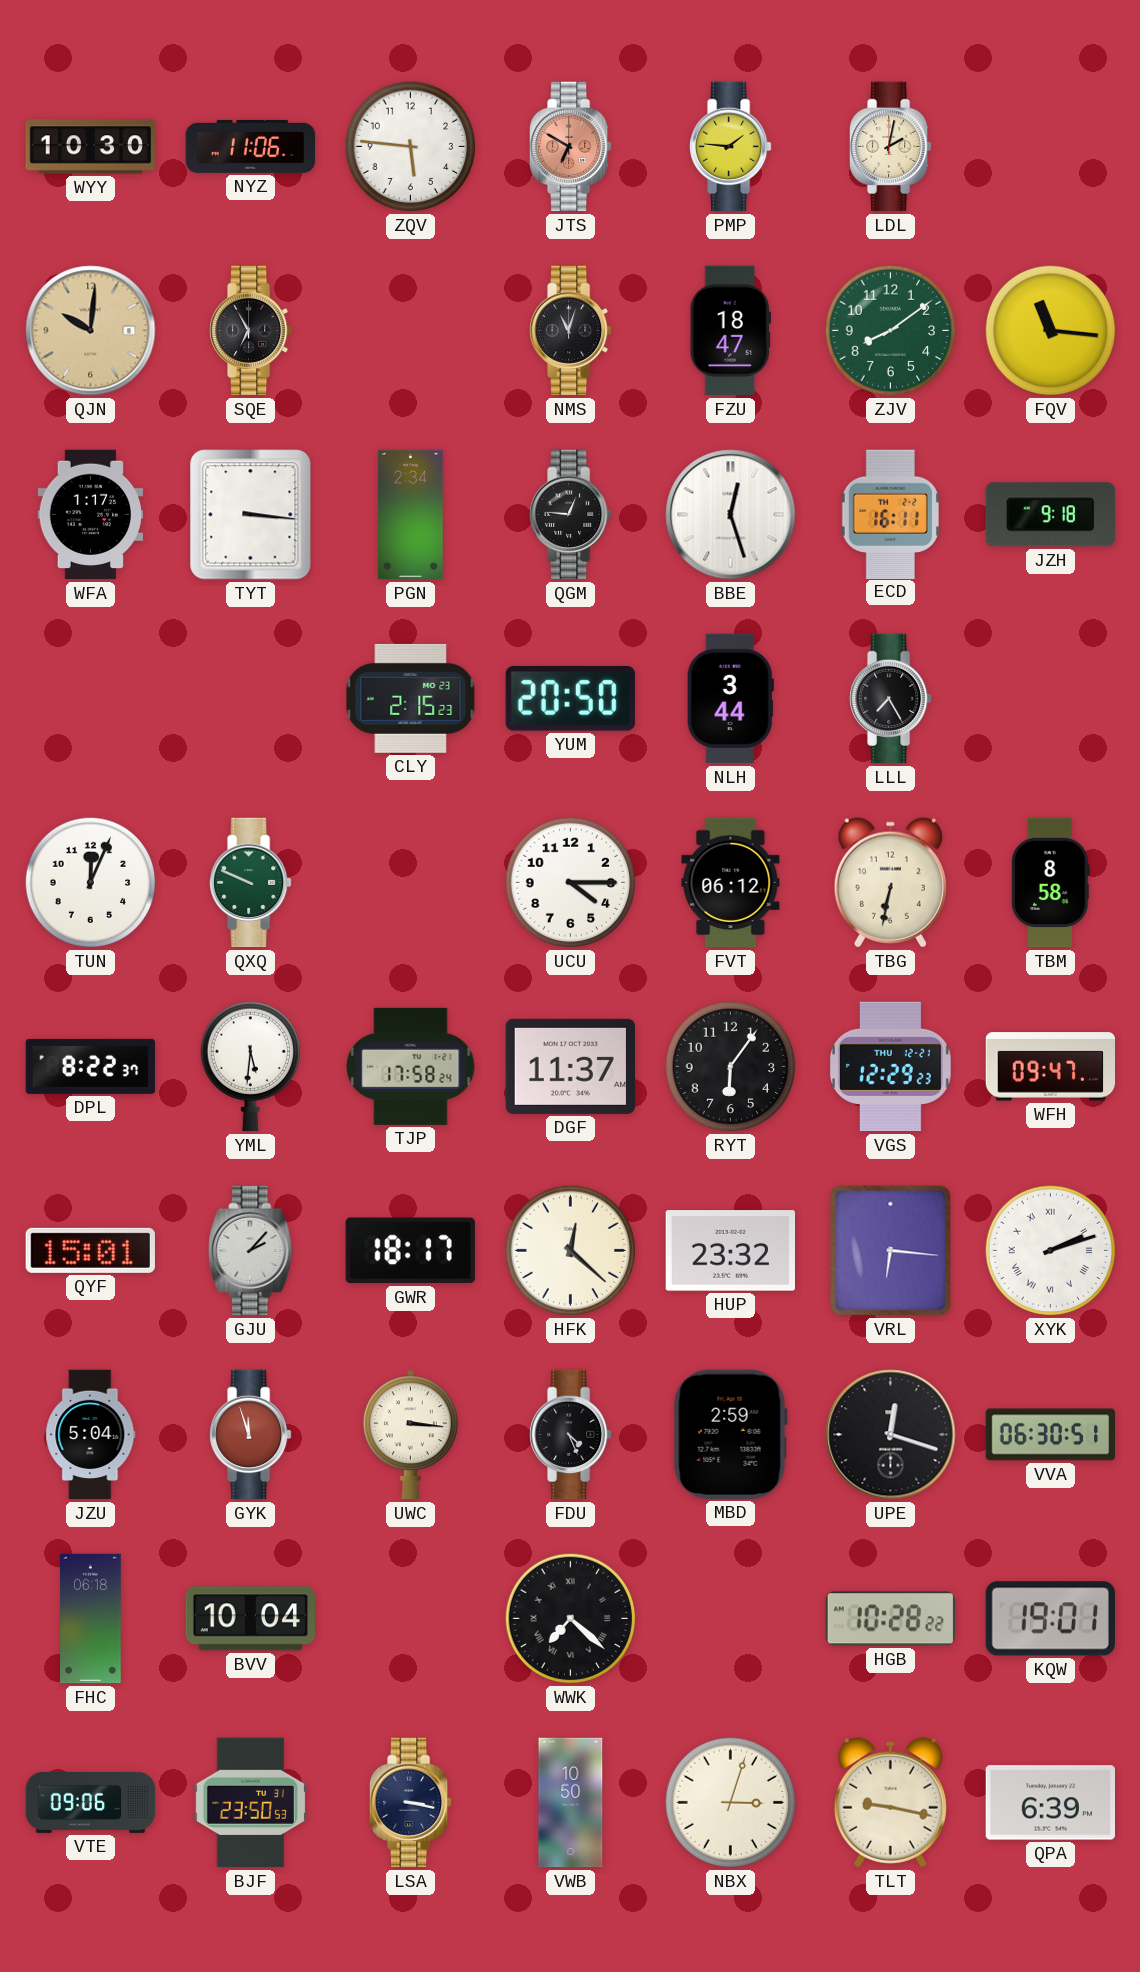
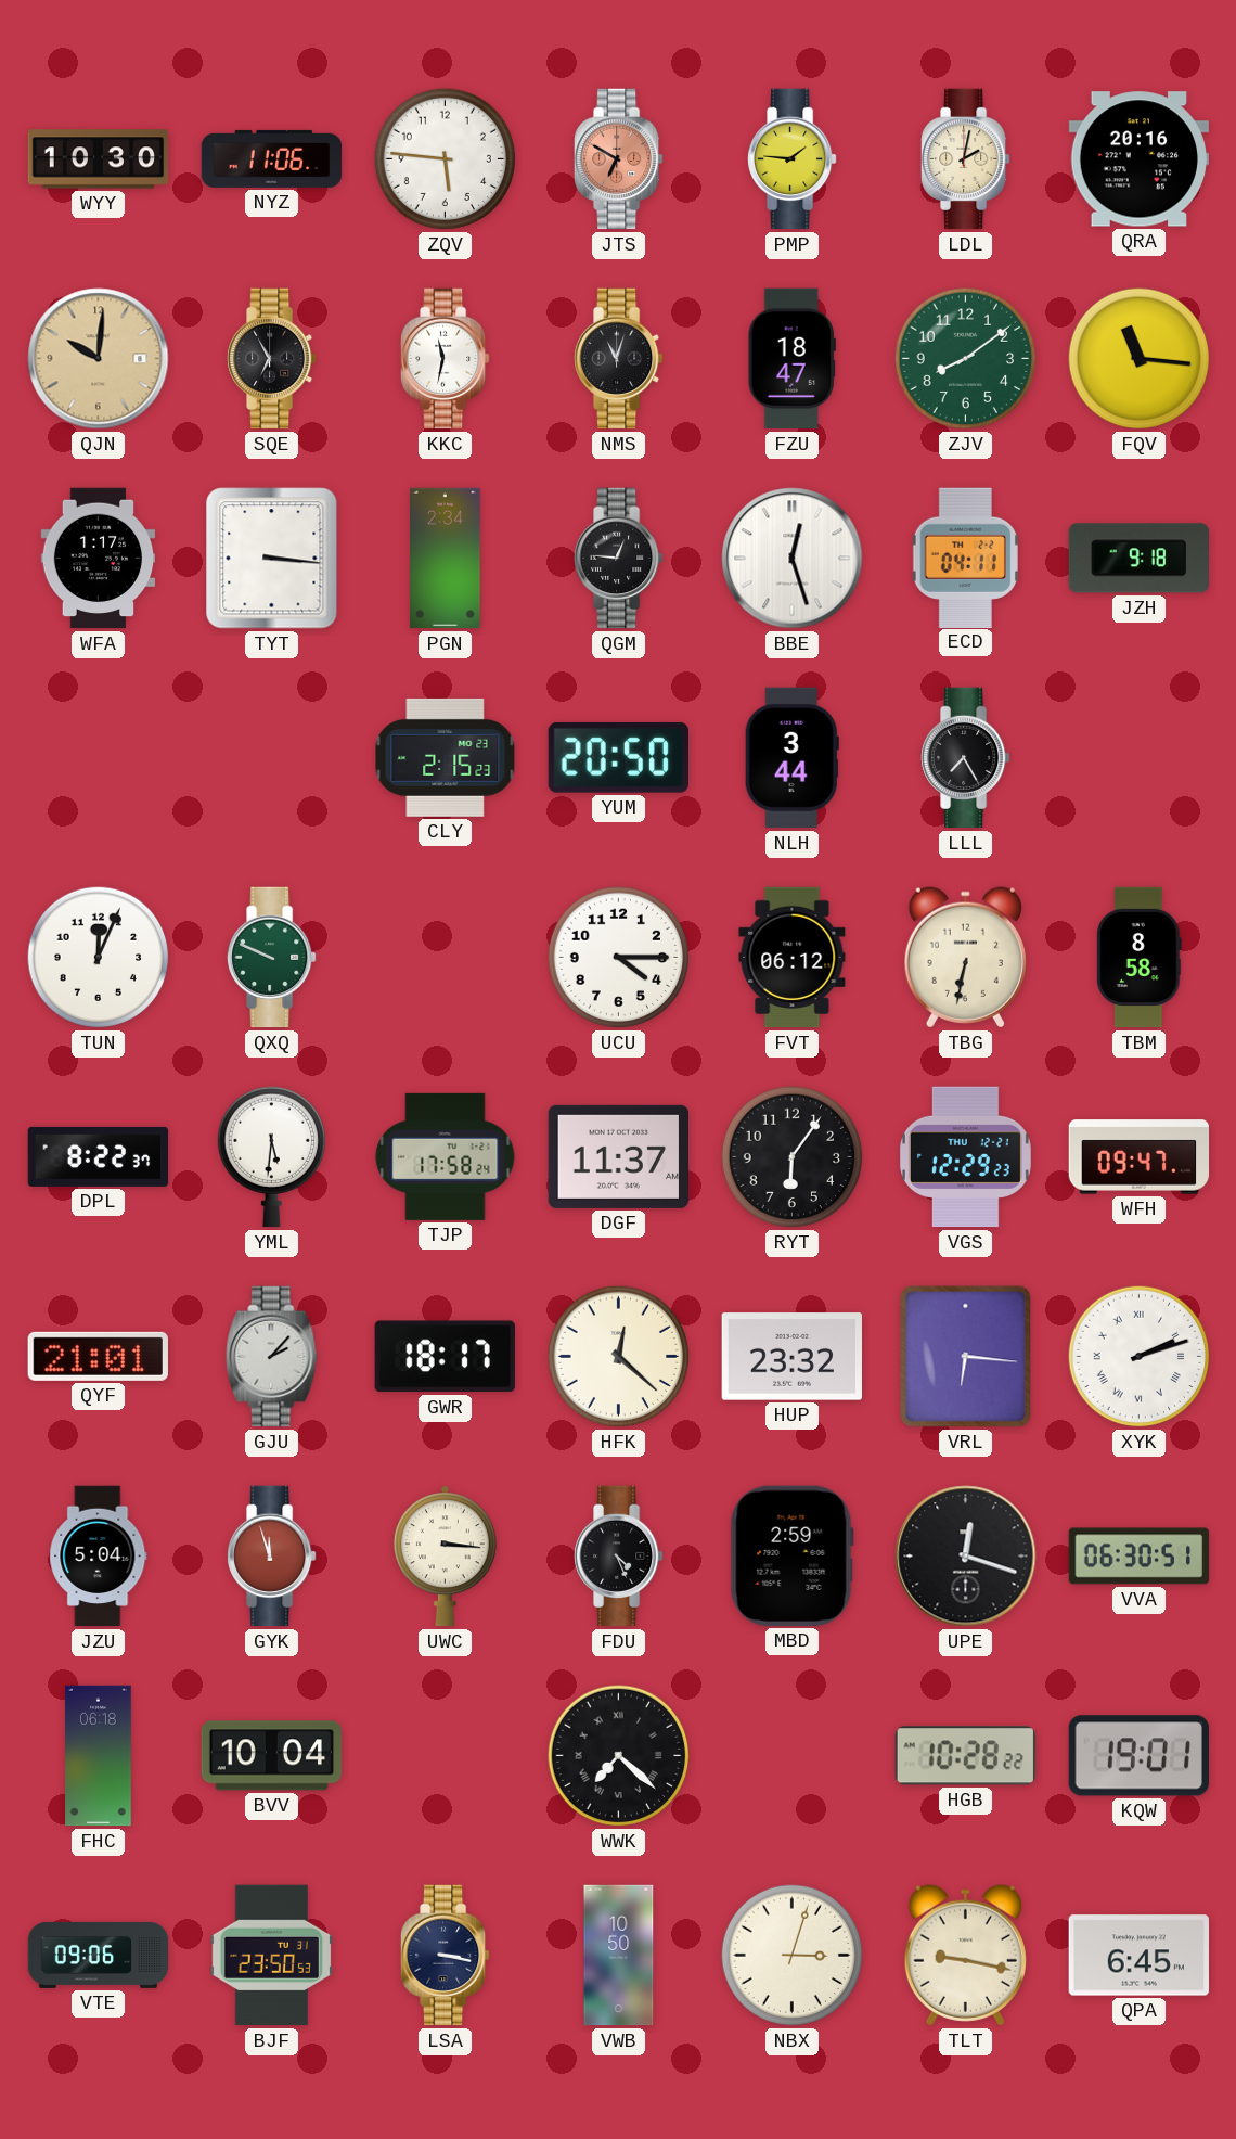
QRA: none -> 20:16
KKC: none -> 11:32
ECD: 16:11 -> 04:11
QYF: 15:01 -> 21:01
QPA: 6:39 -> 6:45
